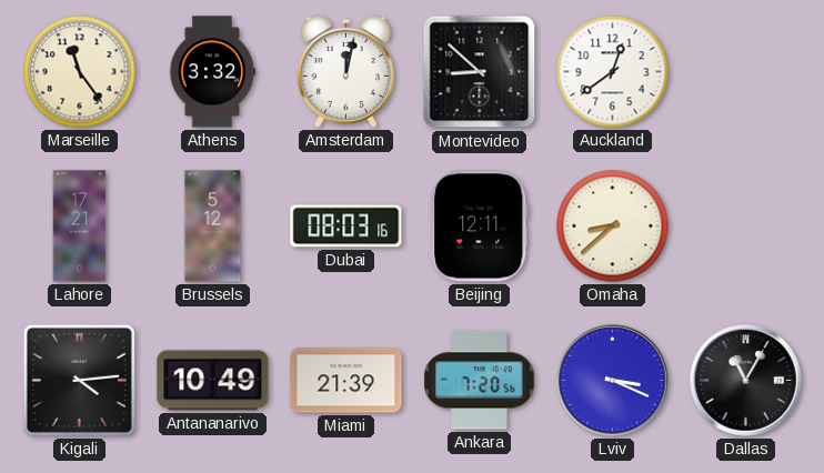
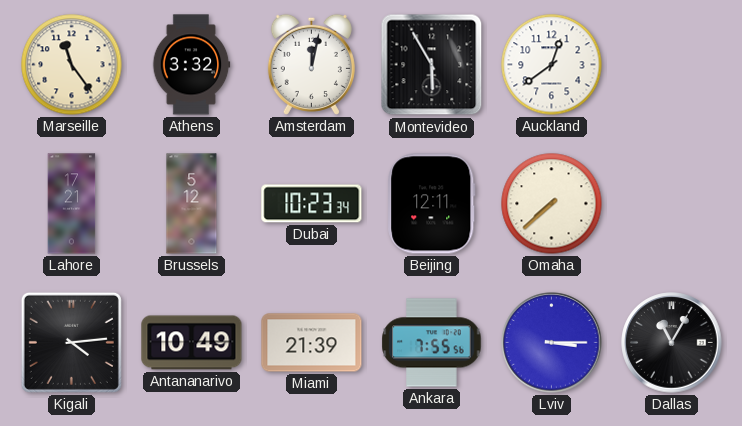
Montevideo: 8:52 -> 5:55
Dubai: 08:03 -> 10:23
Omaha: 8:38 -> 7:38
Ankara: 7:20 -> 7:55
Lviv: 3:19 -> 3:15
